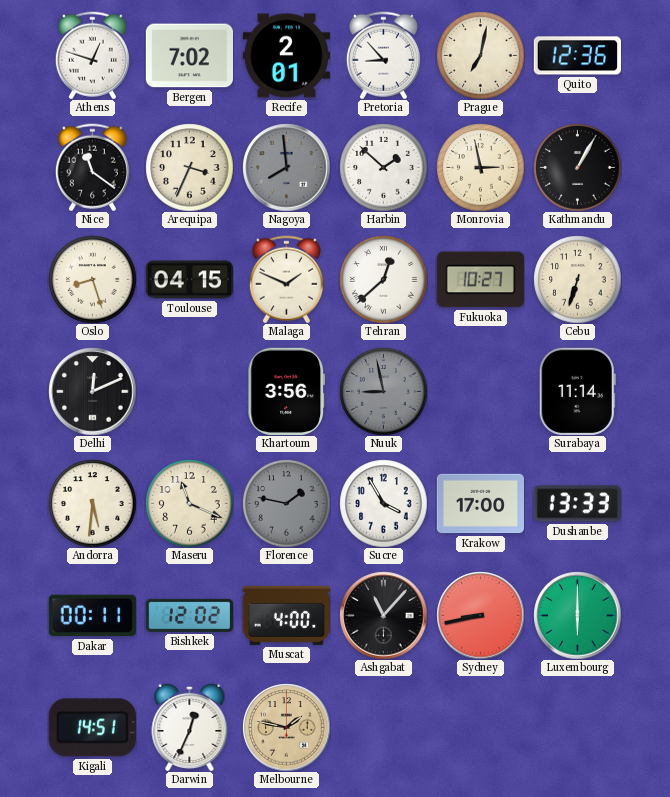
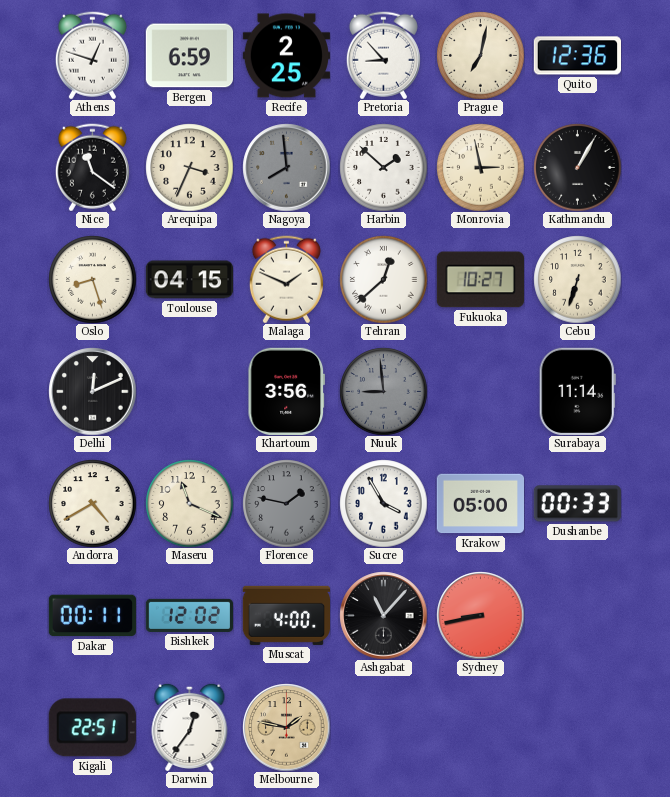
Bergen: 7:02 -> 6:59
Recife: 2:01 -> 2:25
Nuuk: 8:58 -> 8:59
Andorra: 5:31 -> 4:40
Krakow: 17:00 -> 05:00
Dushanbe: 13:33 -> 00:33
Luxembourg: 6:00 -> none
Kigali: 14:51 -> 22:51
Darwin: 12:34 -> 12:36
